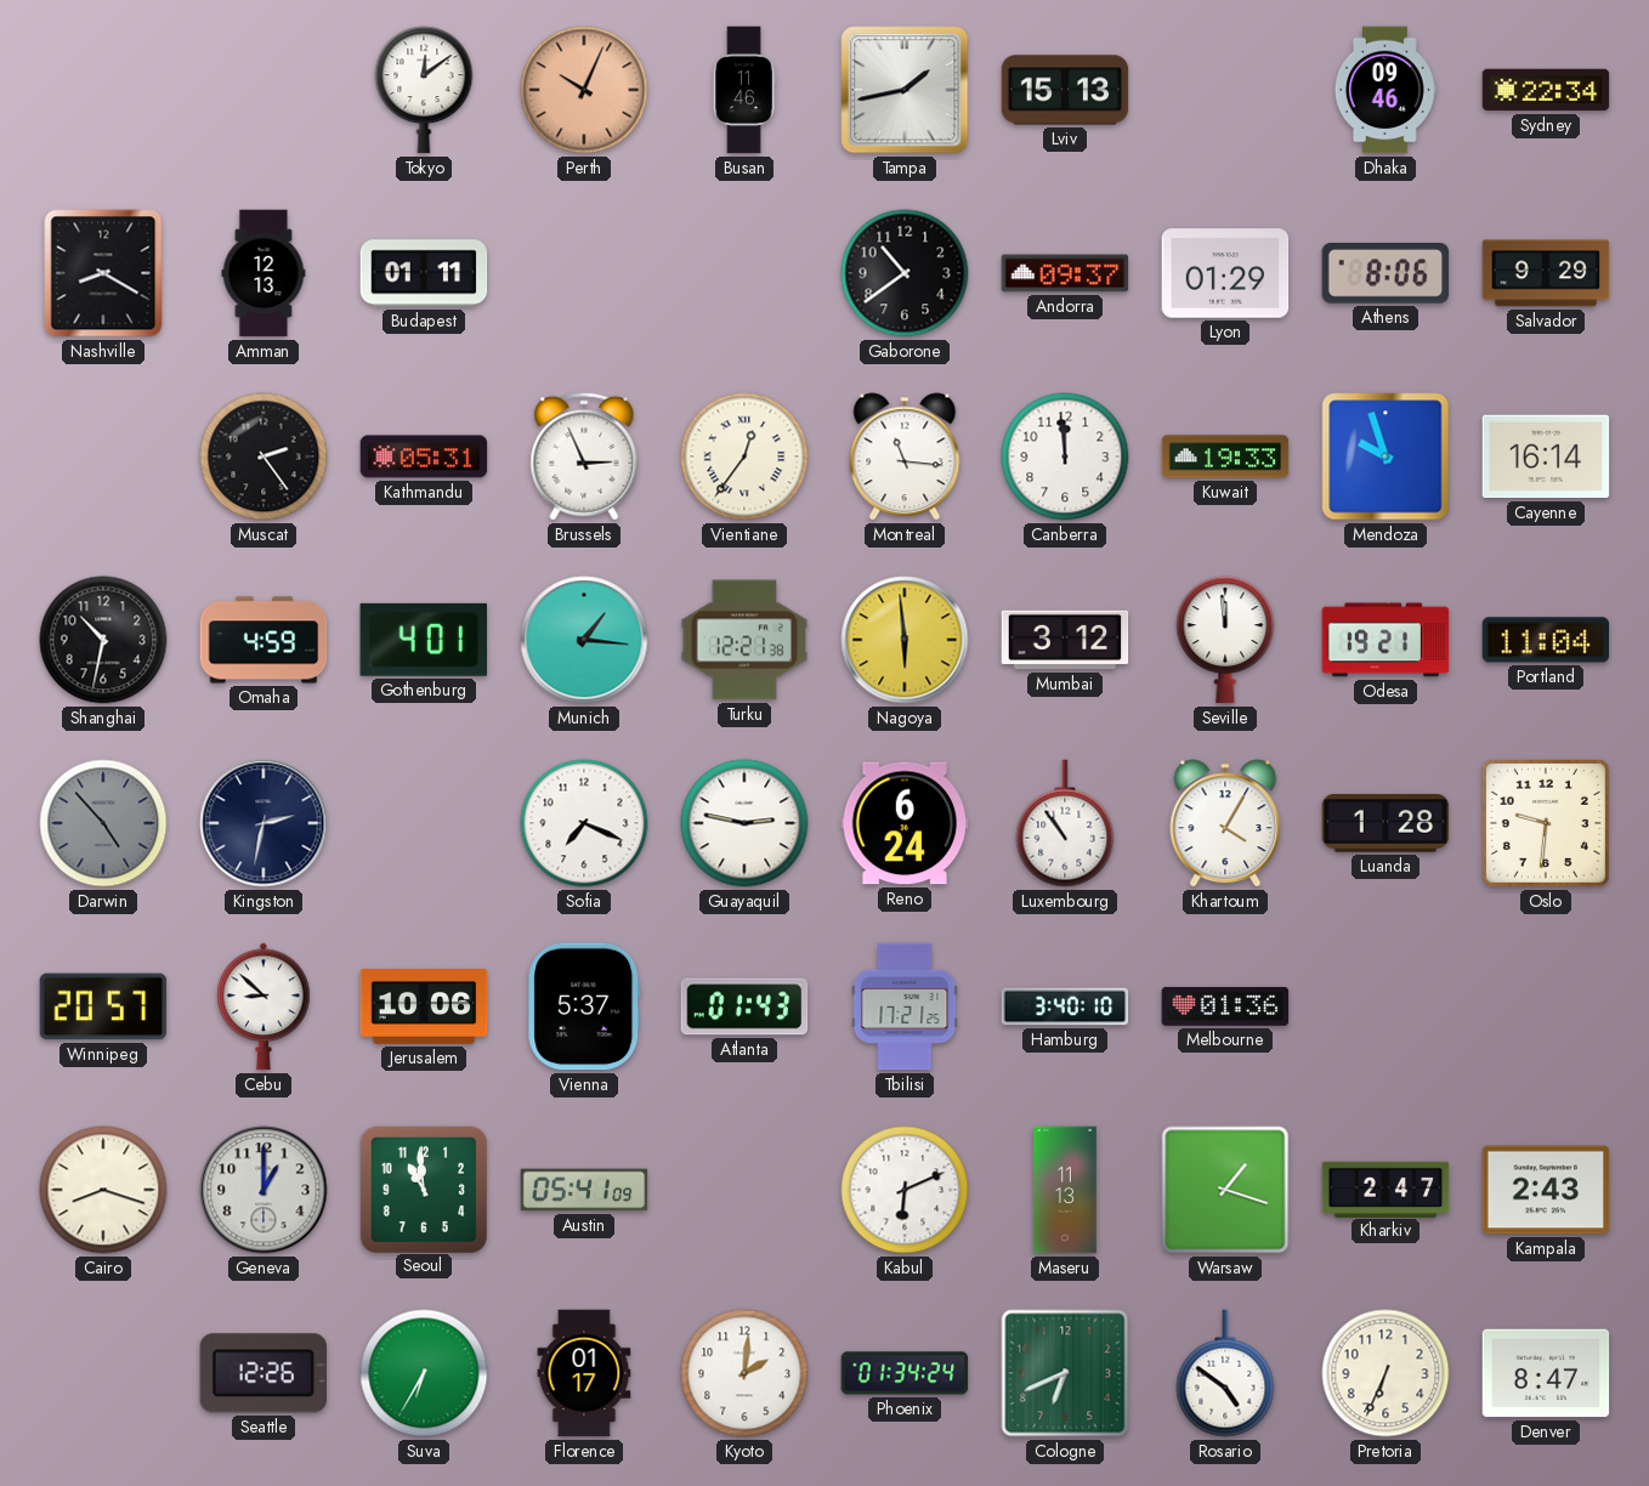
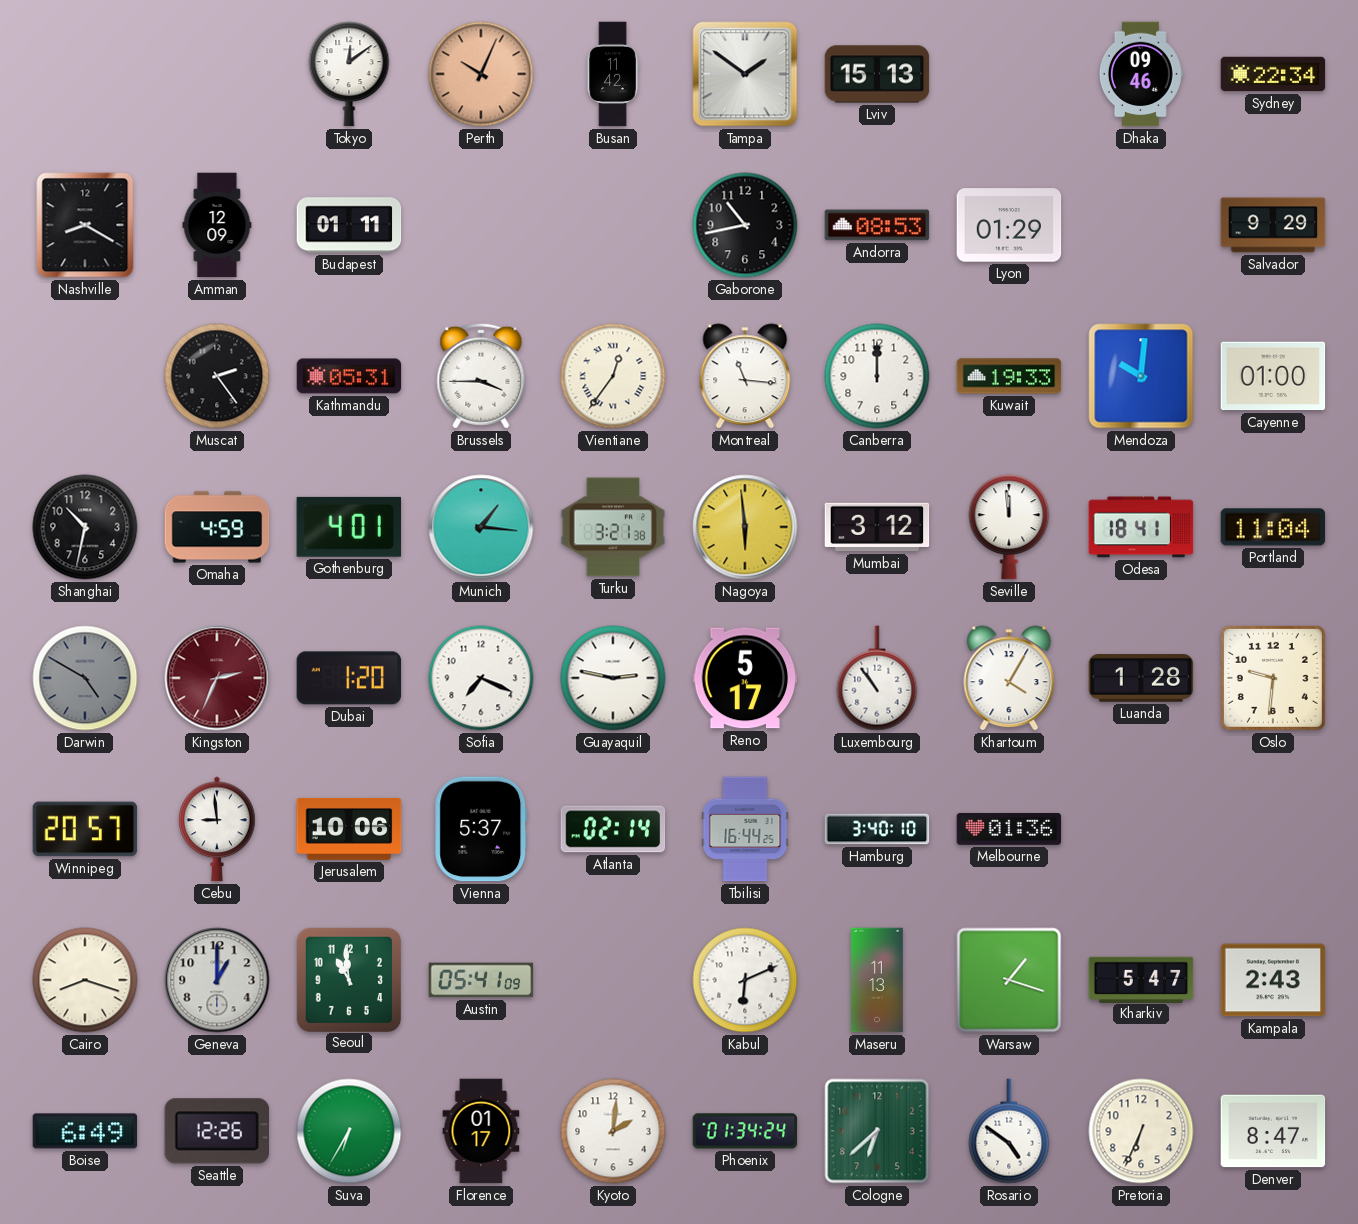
Busan: 11:46 -> 11:42
Tampa: 1:43 -> 1:51
Amman: 12:13 -> 12:09
Gaborone: 10:39 -> 10:43
Andorra: 09:37 -> 08:53
Athens: 8:06 -> none
Brussels: 2:56 -> 3:45
Canberra: 11:59 -> 12:00
Mendoza: 9:57 -> 10:01
Cayenne: 16:14 -> 01:00
Turku: 12:21 -> 3:21
Odesa: 19:21 -> 18:41
Darwin: 4:53 -> 4:50
Kingston: 2:32 -> 2:34
Kingston dial: navy -> burgundy
Dubai: none -> 1:20
Reno: 6:24 -> 5:17
Cebu: 8:52 -> 8:59
Atlanta: 01:43 -> 02:14
Tbilisi: 17:21 -> 16:44
Kharkiv: 2:47 -> 5:47
Boise: none -> 6:49
Cologne: 6:41 -> 6:38
